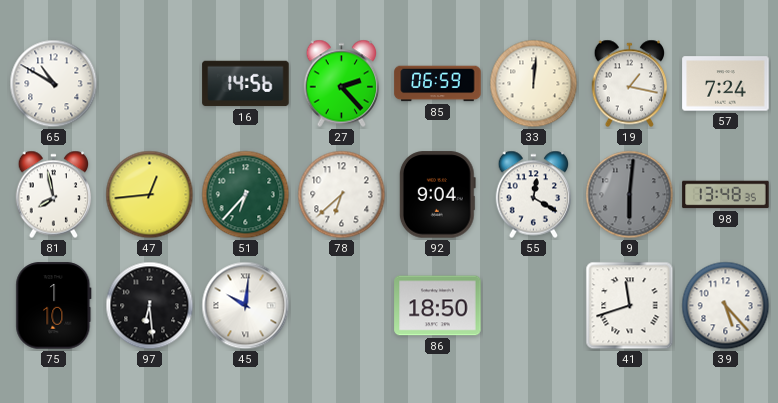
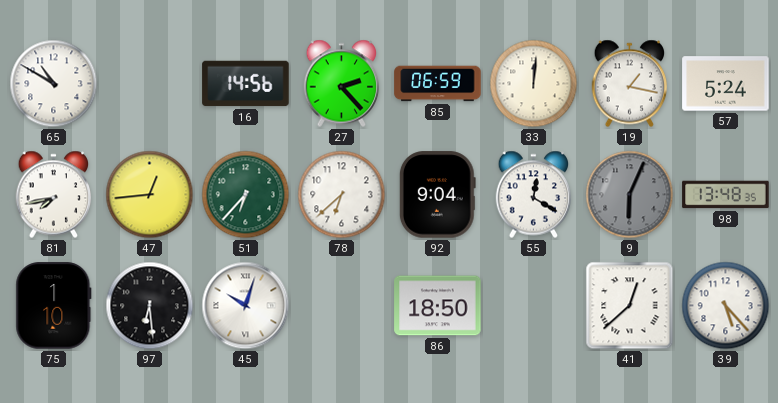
57: 7:24 -> 5:24
81: 7:58 -> 7:43
9: 6:01 -> 6:04
45: 10:01 -> 10:03
41: 11:42 -> 12:38
